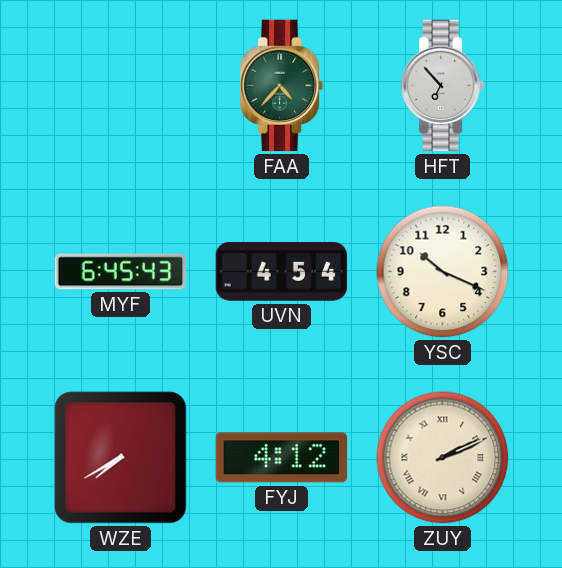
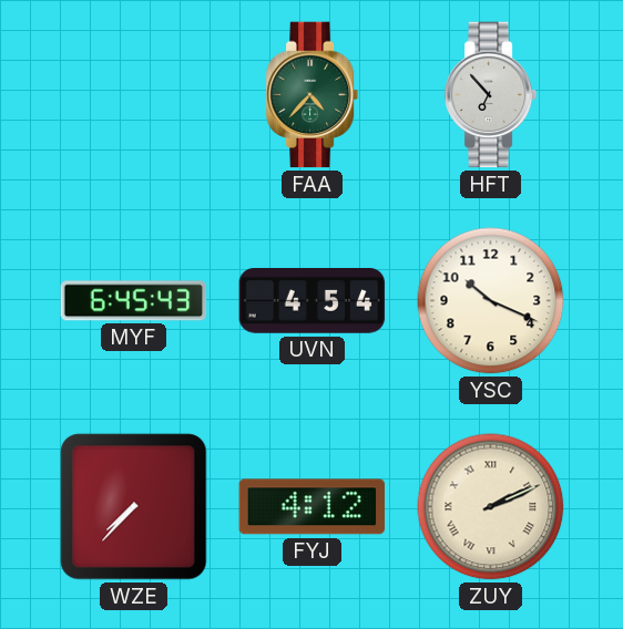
WZE: 7:40 -> 7:37
